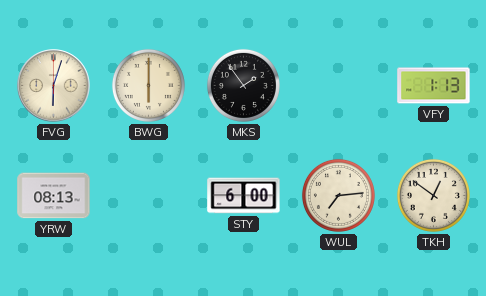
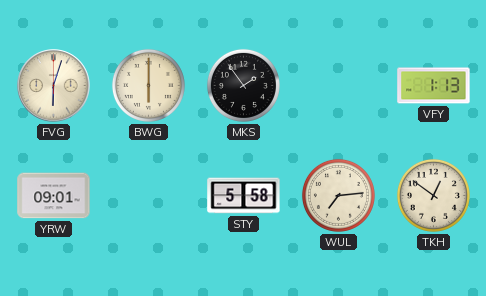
YRW: 08:13 -> 09:01
STY: 6:00 -> 5:58
